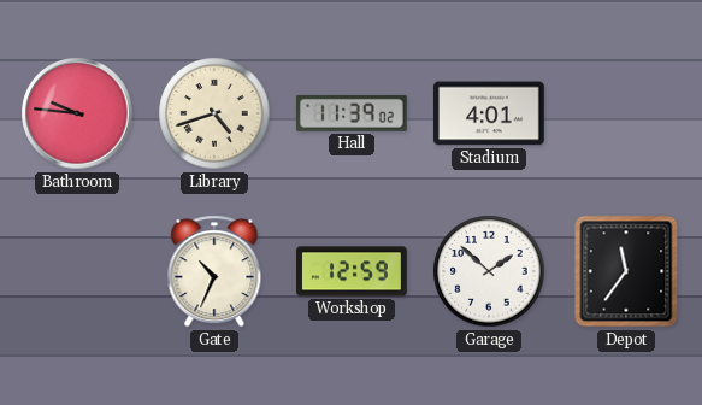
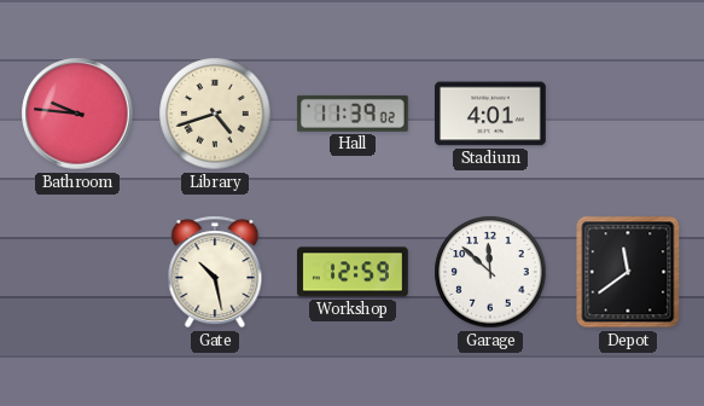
Gate: 10:34 -> 10:28
Garage: 1:52 -> 11:52
Depot: 11:36 -> 11:39
